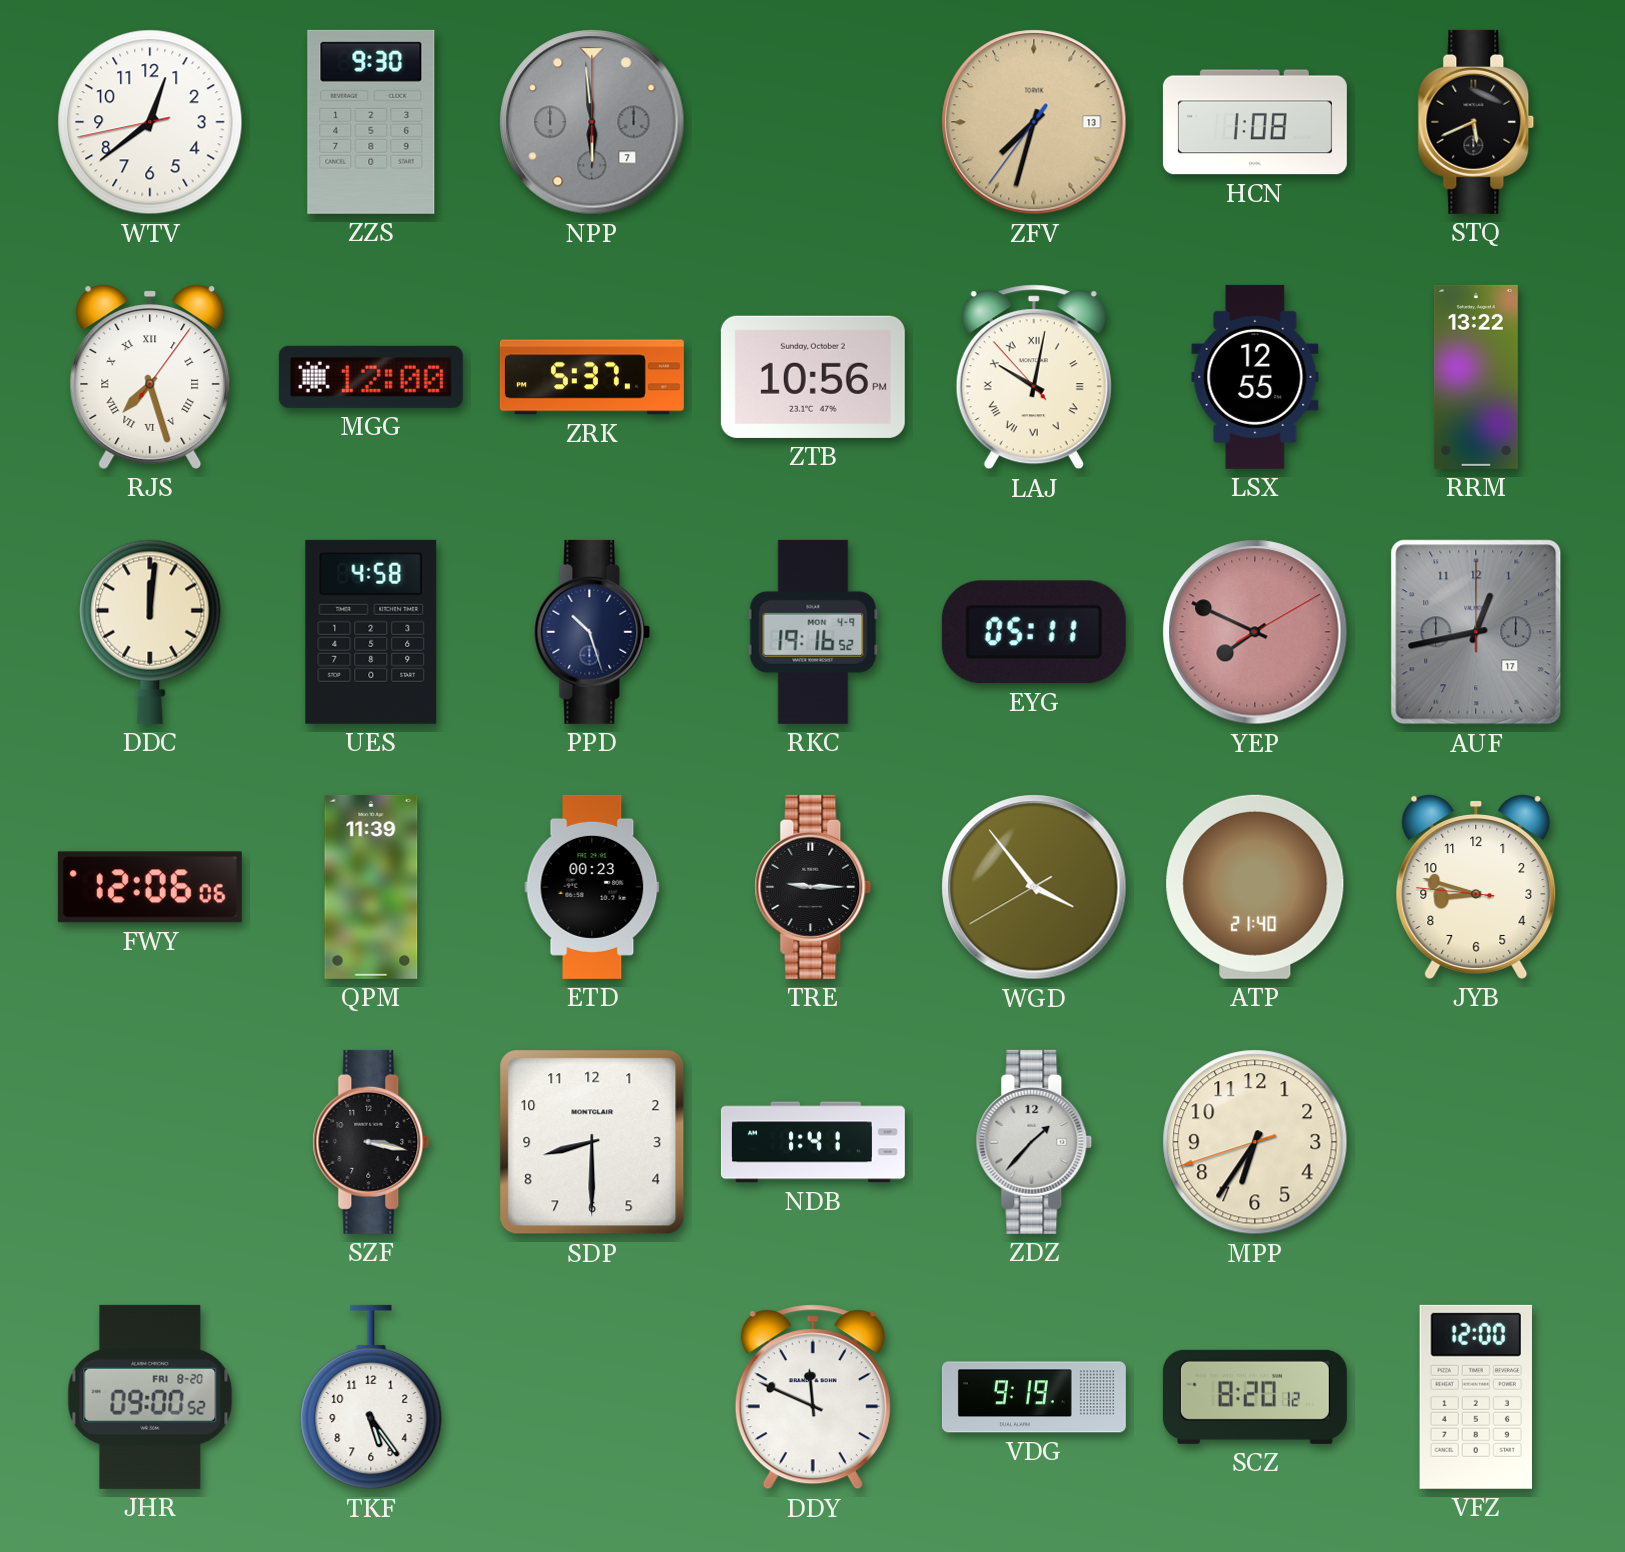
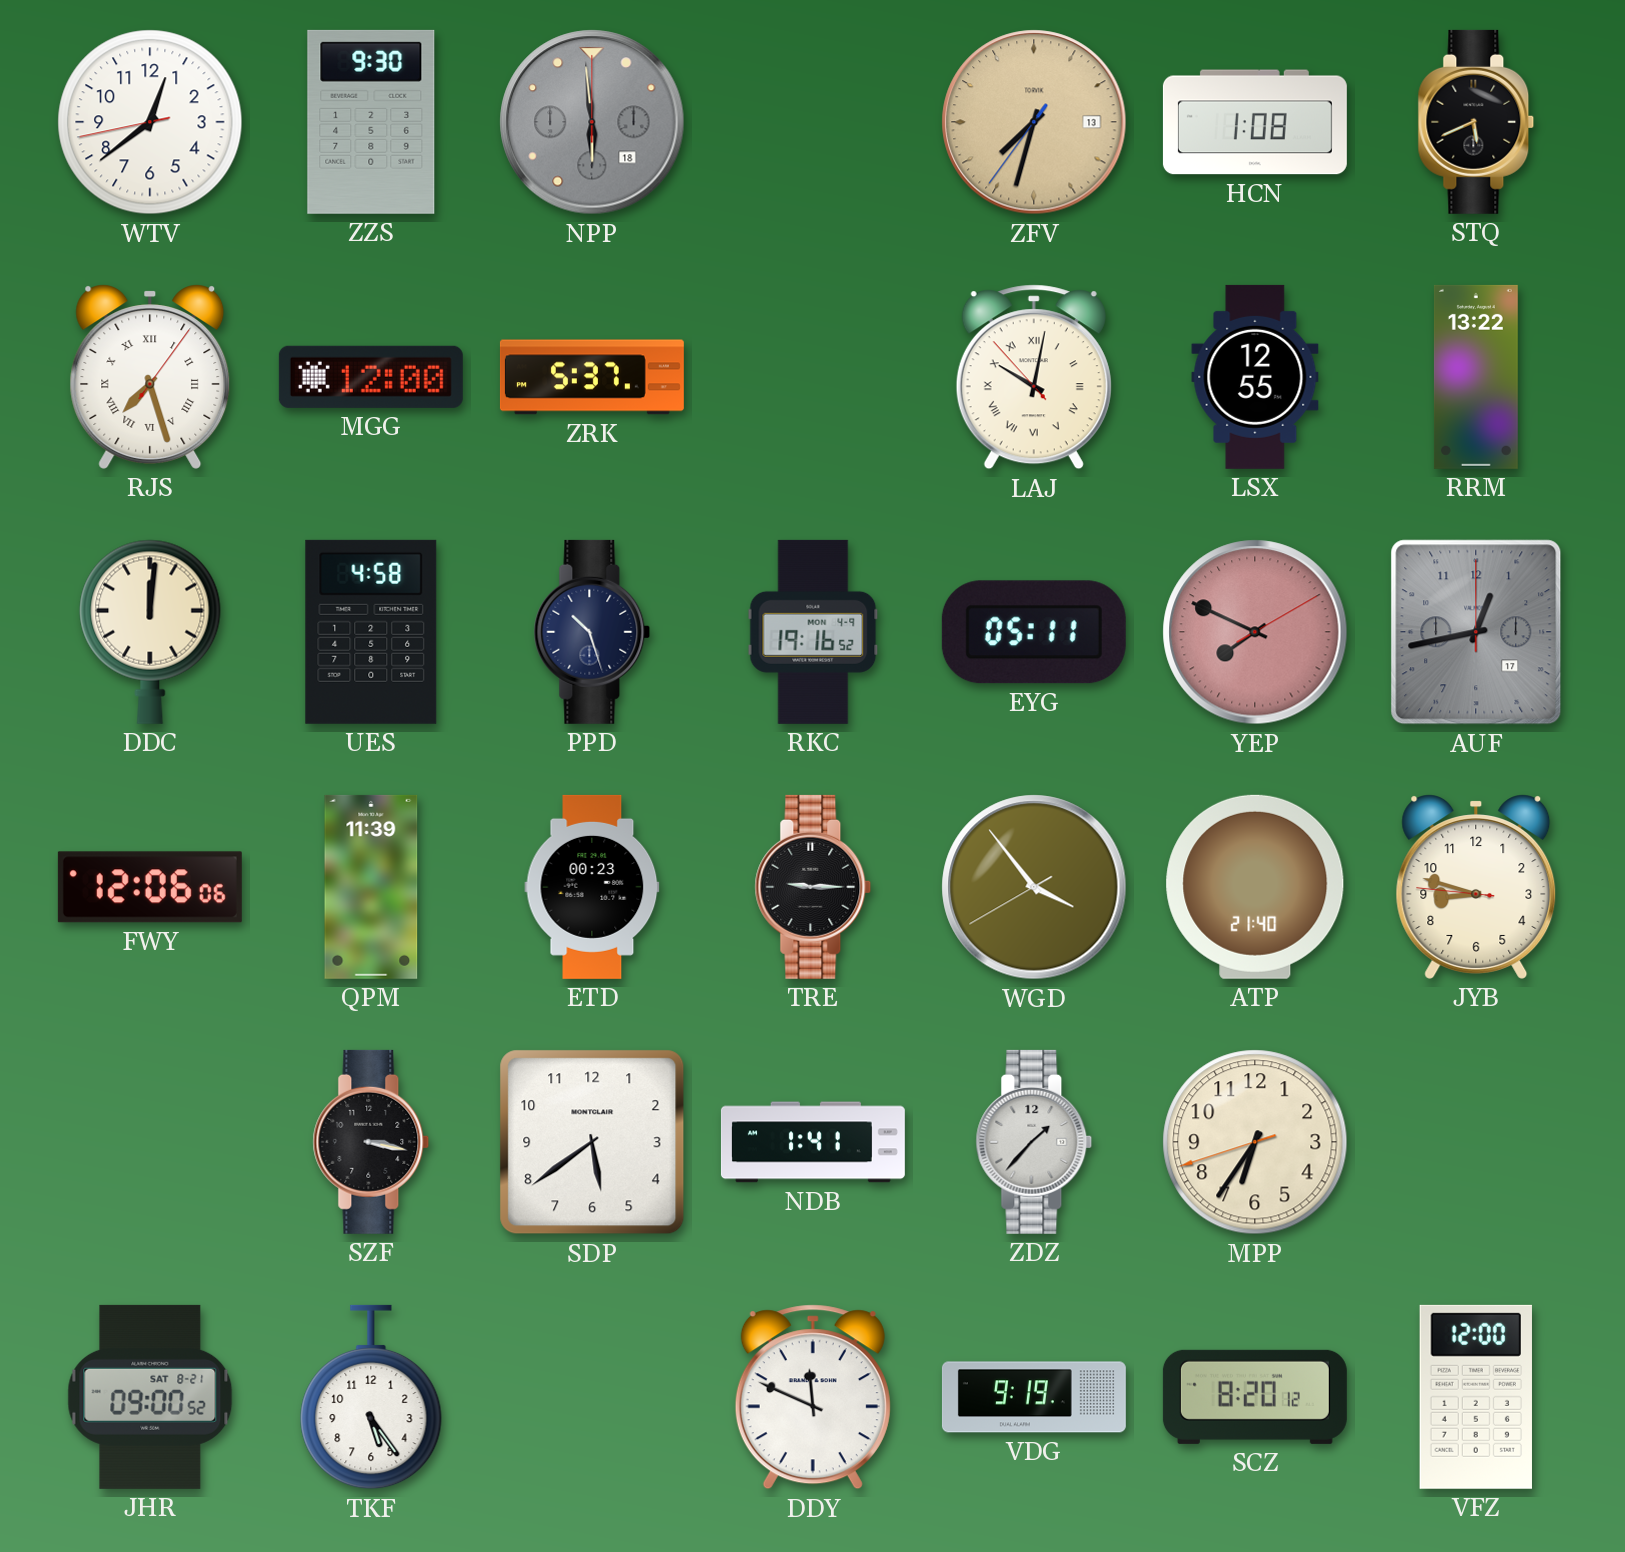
NPP date: 7 -> 18
ZTB: 10:56 -> none
SDP: 8:30 -> 5:39
JHR date: FRI 8-20 -> SAT 8-21
